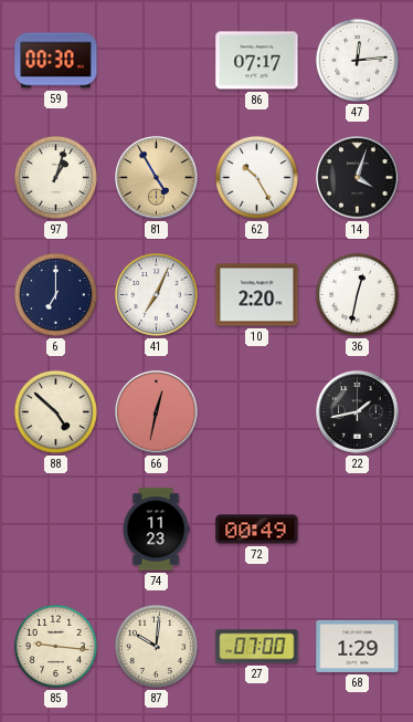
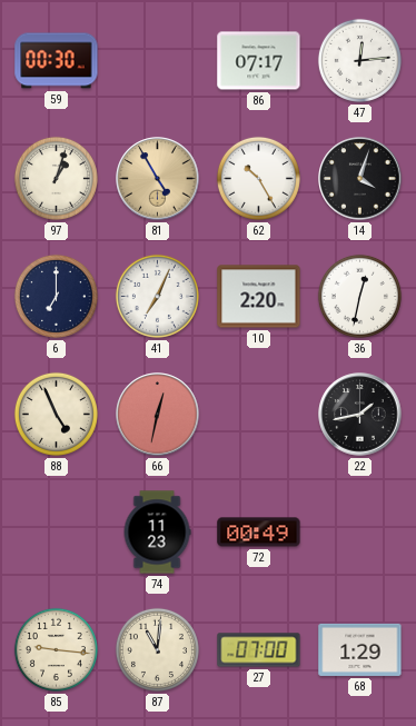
88: 4:52 -> 4:56
87: 10:01 -> 11:01
